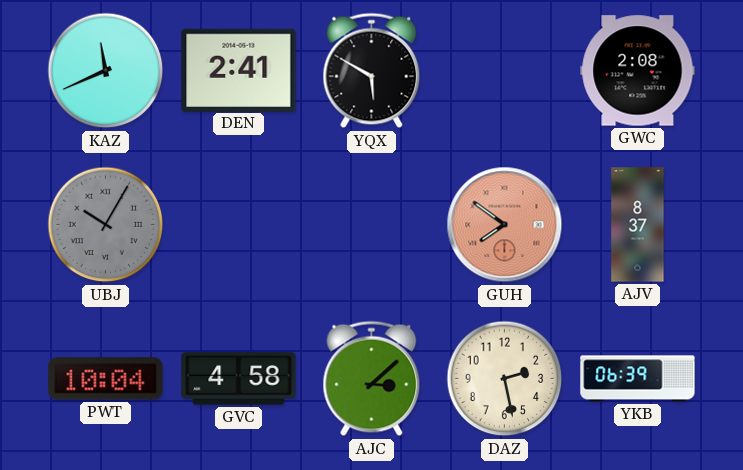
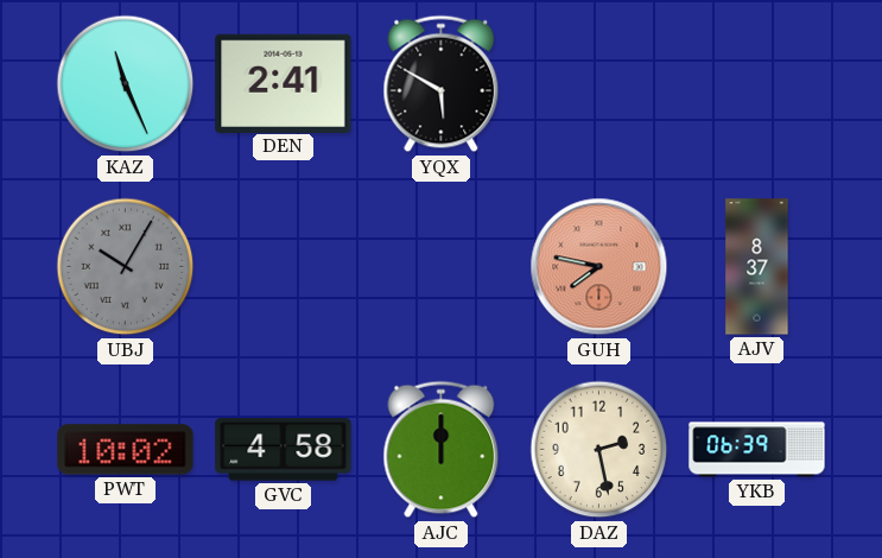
KAZ: 11:41 -> 11:26
GWC: 2:08 -> none
GUH: 7:51 -> 7:47
PWT: 10:04 -> 10:02
AJC: 3:08 -> 12:00
